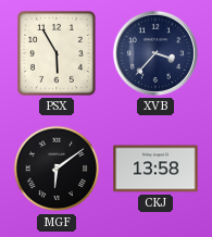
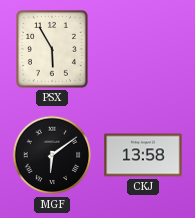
XVB: 3:37 -> none
